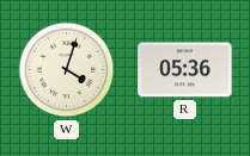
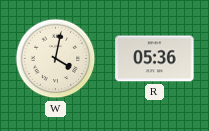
W: 4:03 -> 4:02
